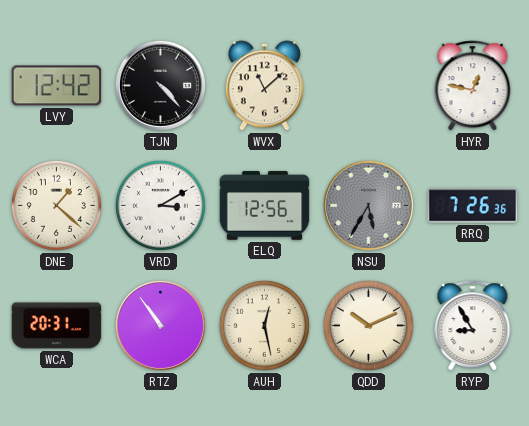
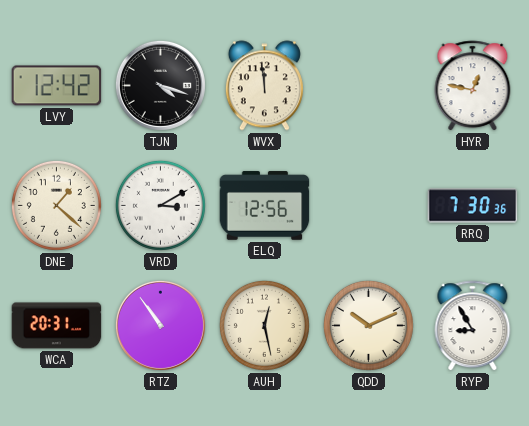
TJN: 4:23 -> 4:18
WVX: 11:08 -> 11:59
NSU: 5:35 -> none
RRQ: 7:26 -> 7:30
